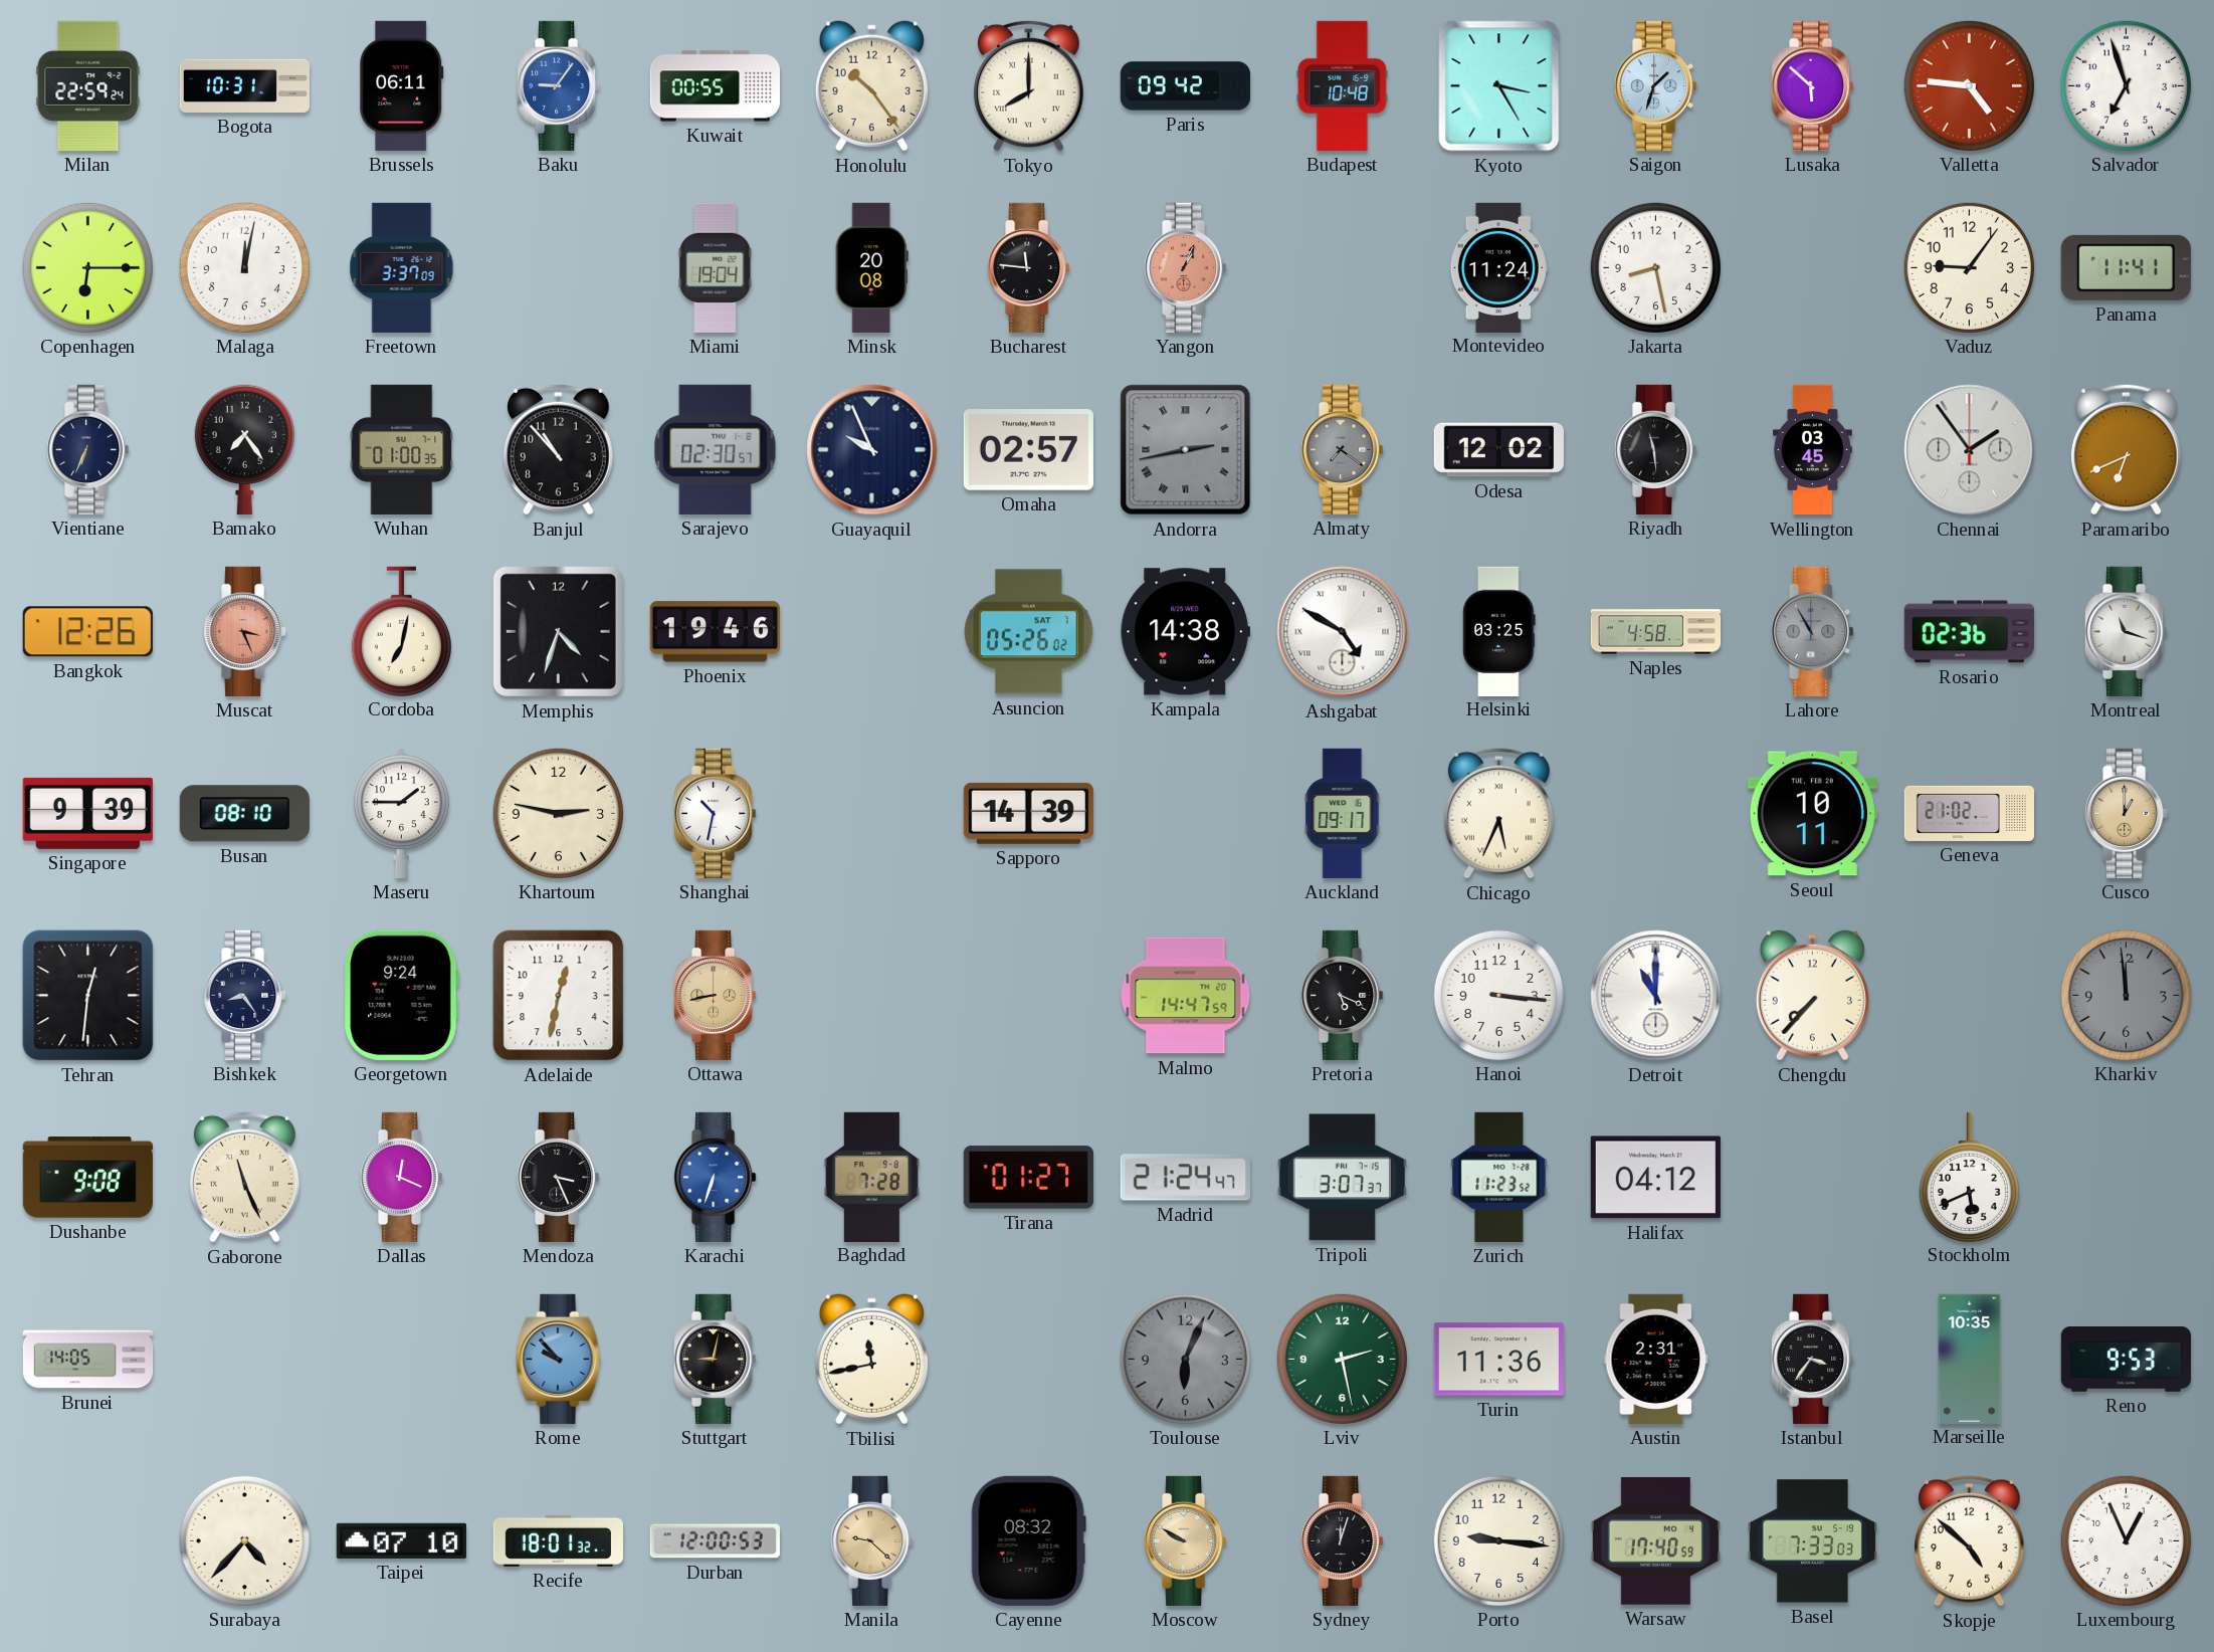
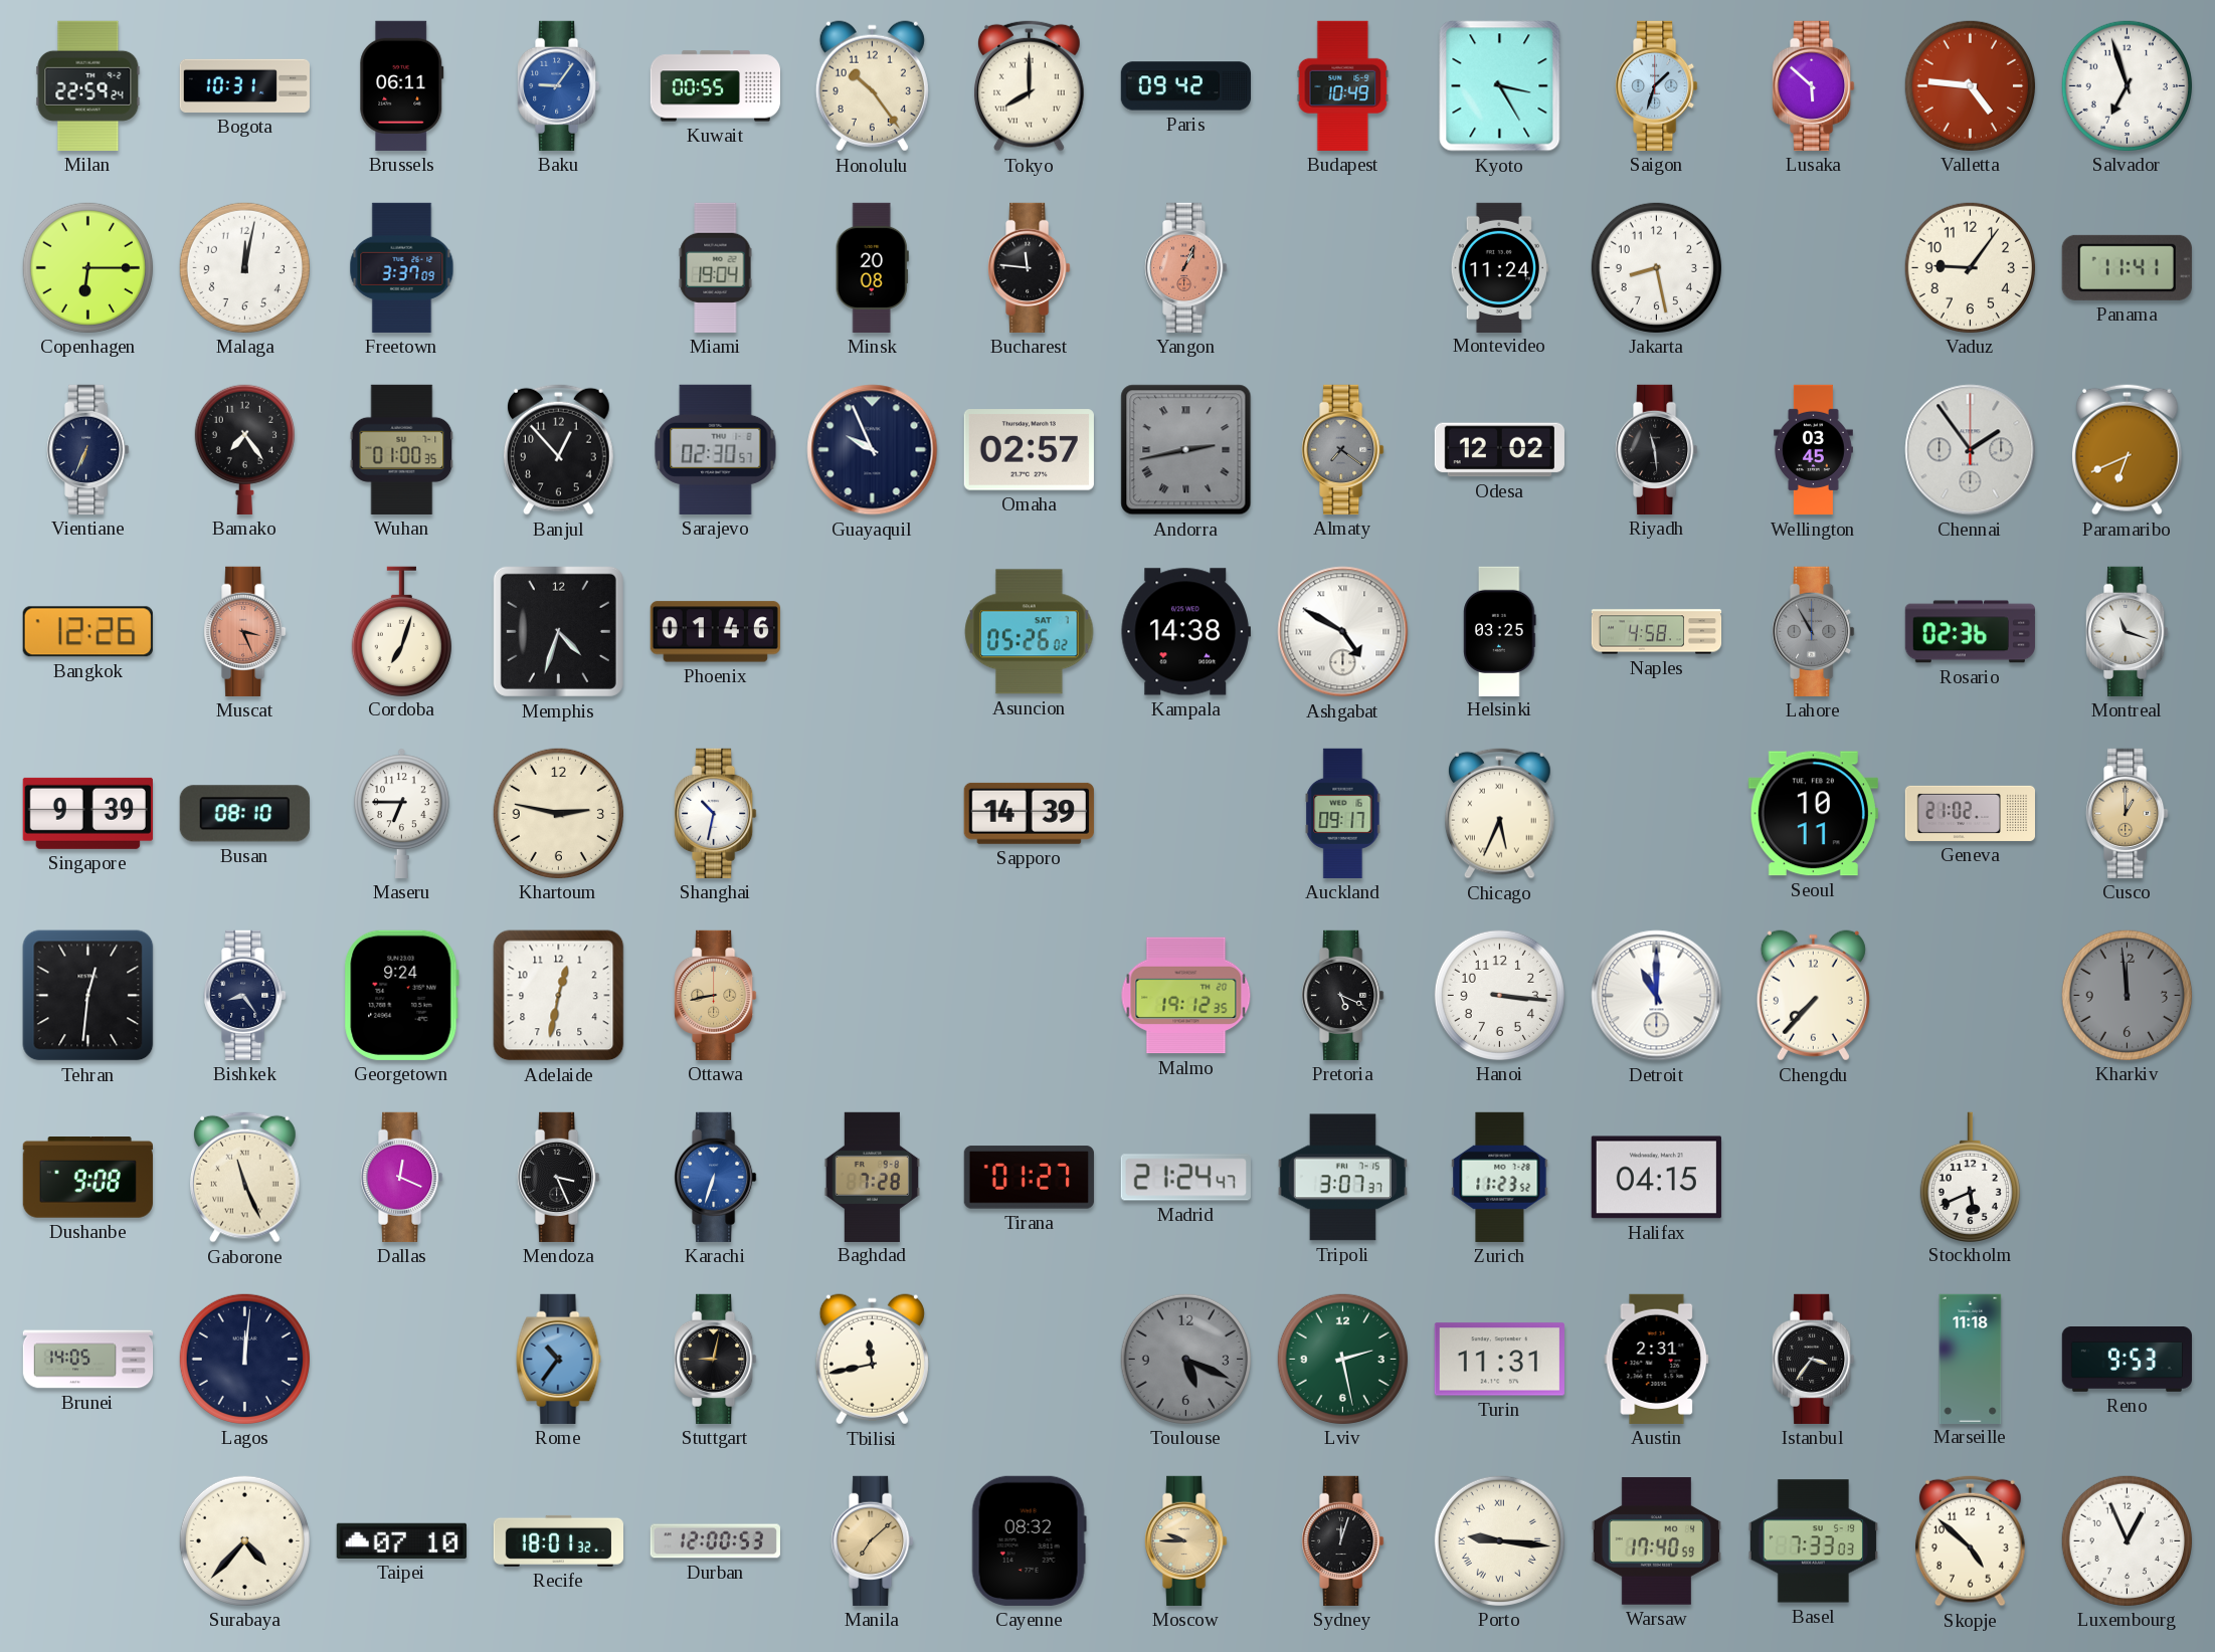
Budapest: 10:48 -> 10:49
Banjul: 10:53 -> 12:53
Cordoba: 7:02 -> 7:03
Phoenix: 19:46 -> 01:46
Maseru: 1:45 -> 6:45
Malmo: 14:47 -> 19:12
Halifax: 04:12 -> 04:15
Lagos: none -> 12:01
Rome: 9:53 -> 10:36
Toulouse: 6:04 -> 5:19
Turin: 11:36 -> 11:31
Marseille: 10:35 -> 11:18
Manila: 9:22 -> 7:08
Moscow: 9:50 -> 9:45
Porto numerals: Arabic -> Roman
